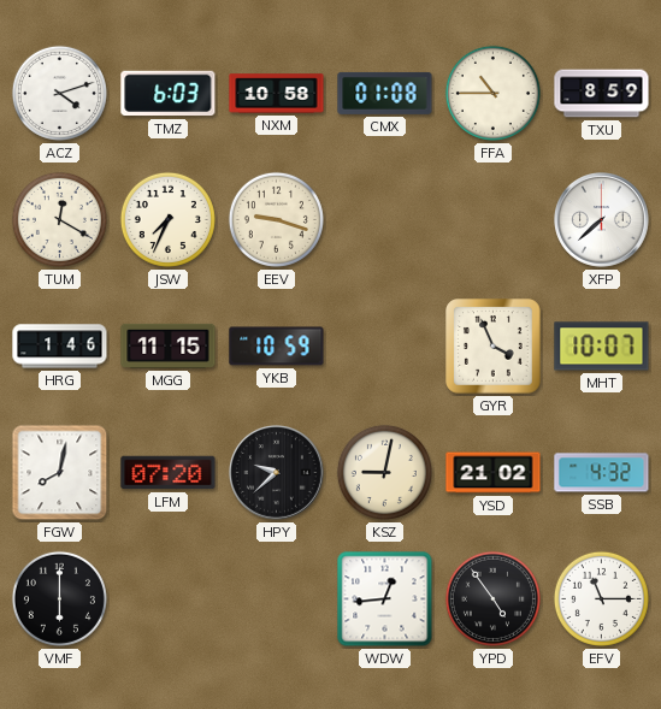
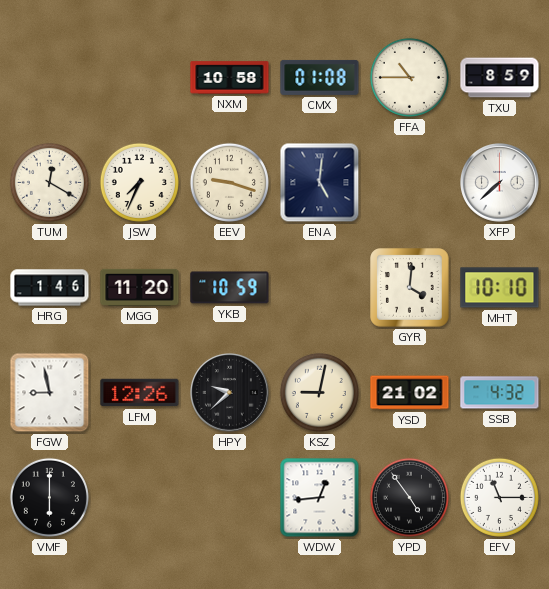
ACZ: 4:12 -> none
TMZ: 6:03 -> none
ENA: none -> 5:01
MGG: 11:15 -> 11:20
GYR: 3:56 -> 4:01
MHT: 10:07 -> 10:10
FGW: 8:02 -> 8:58
LFM: 07:20 -> 12:26
